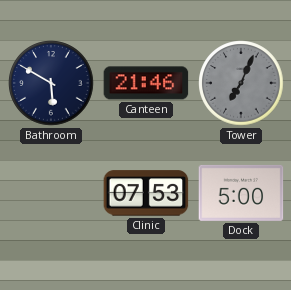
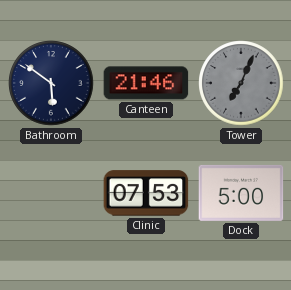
Bathroom: 5:50 -> 5:51
